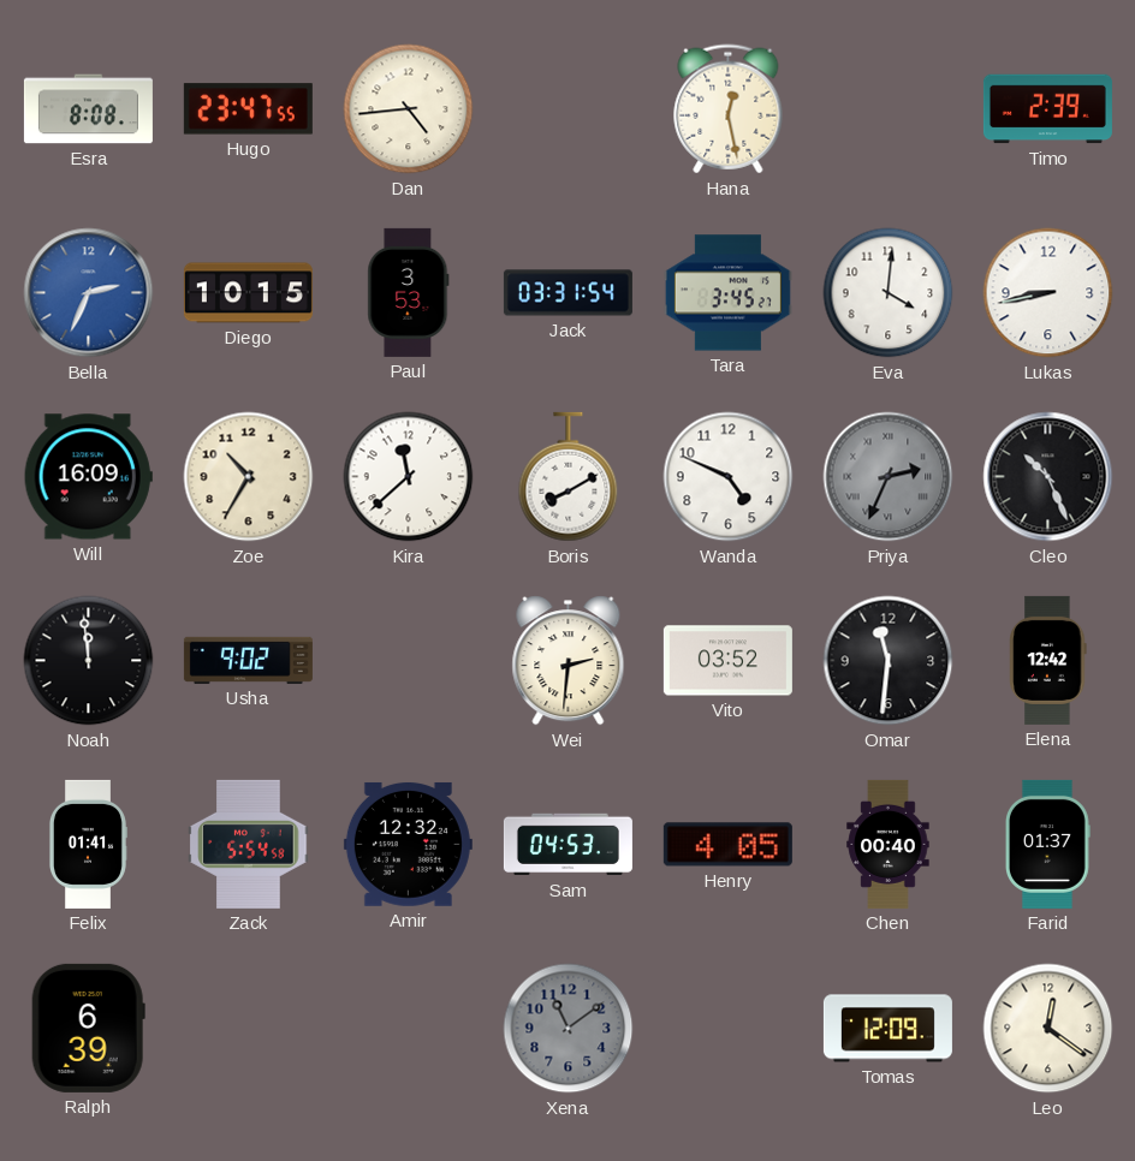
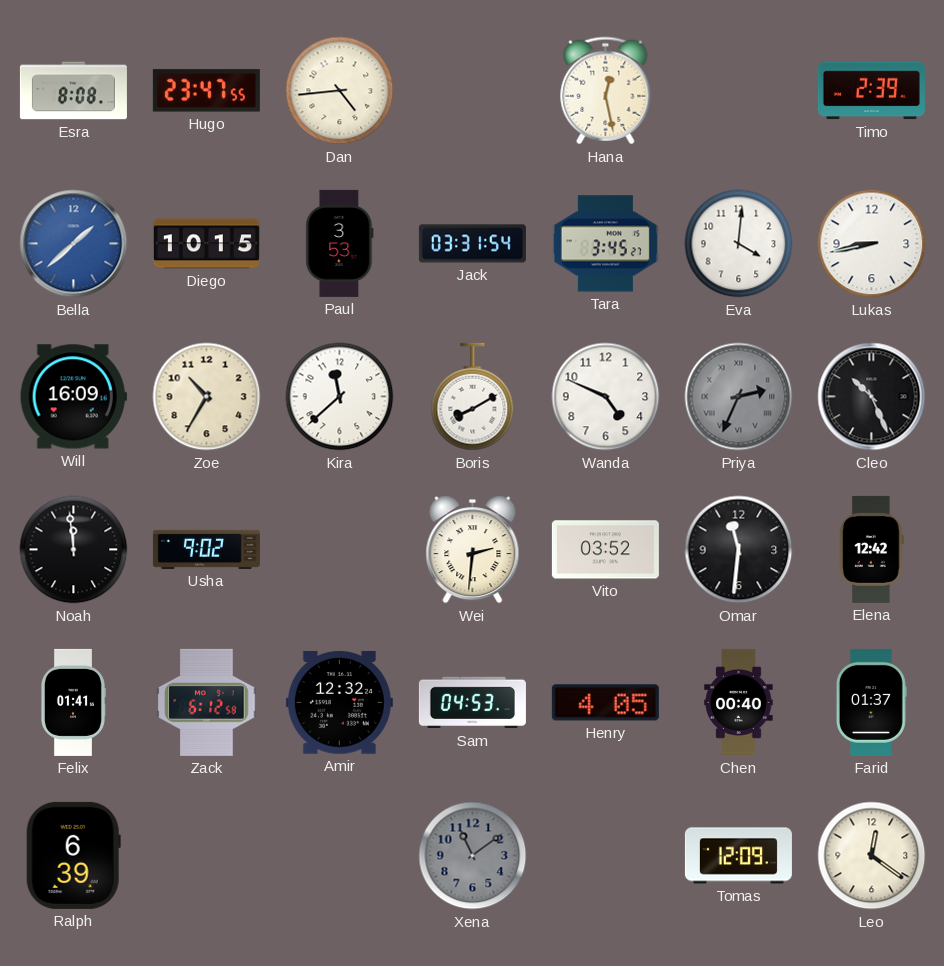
Bella: 2:34 -> 1:38
Zack: 5:54 -> 6:12
